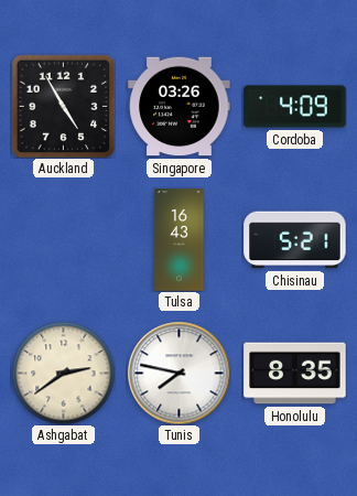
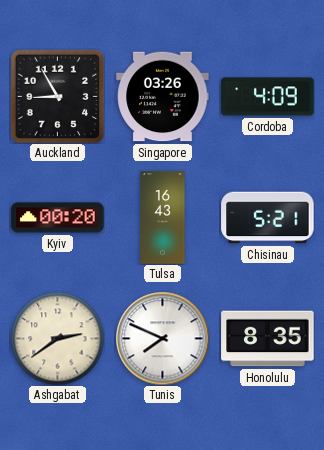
Auckland: 4:55 -> 8:55
Kyiv: none -> 00:20
Tunis: 7:47 -> 7:49
